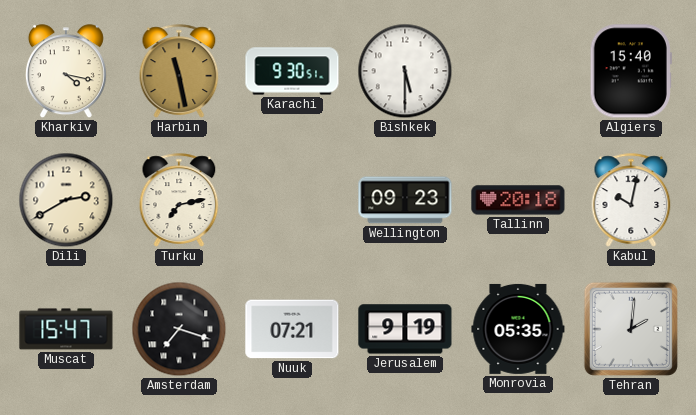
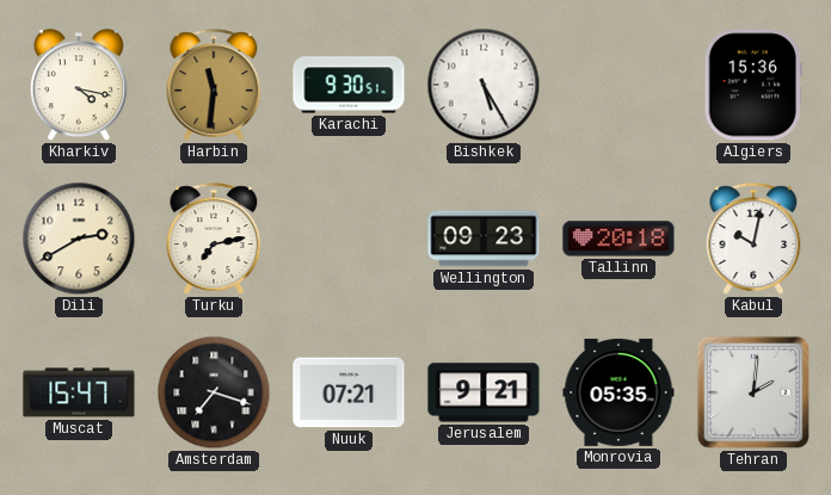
Harbin: 11:28 -> 11:31
Bishkek: 5:30 -> 5:25
Algiers: 15:40 -> 15:36
Jerusalem: 9:19 -> 9:21
